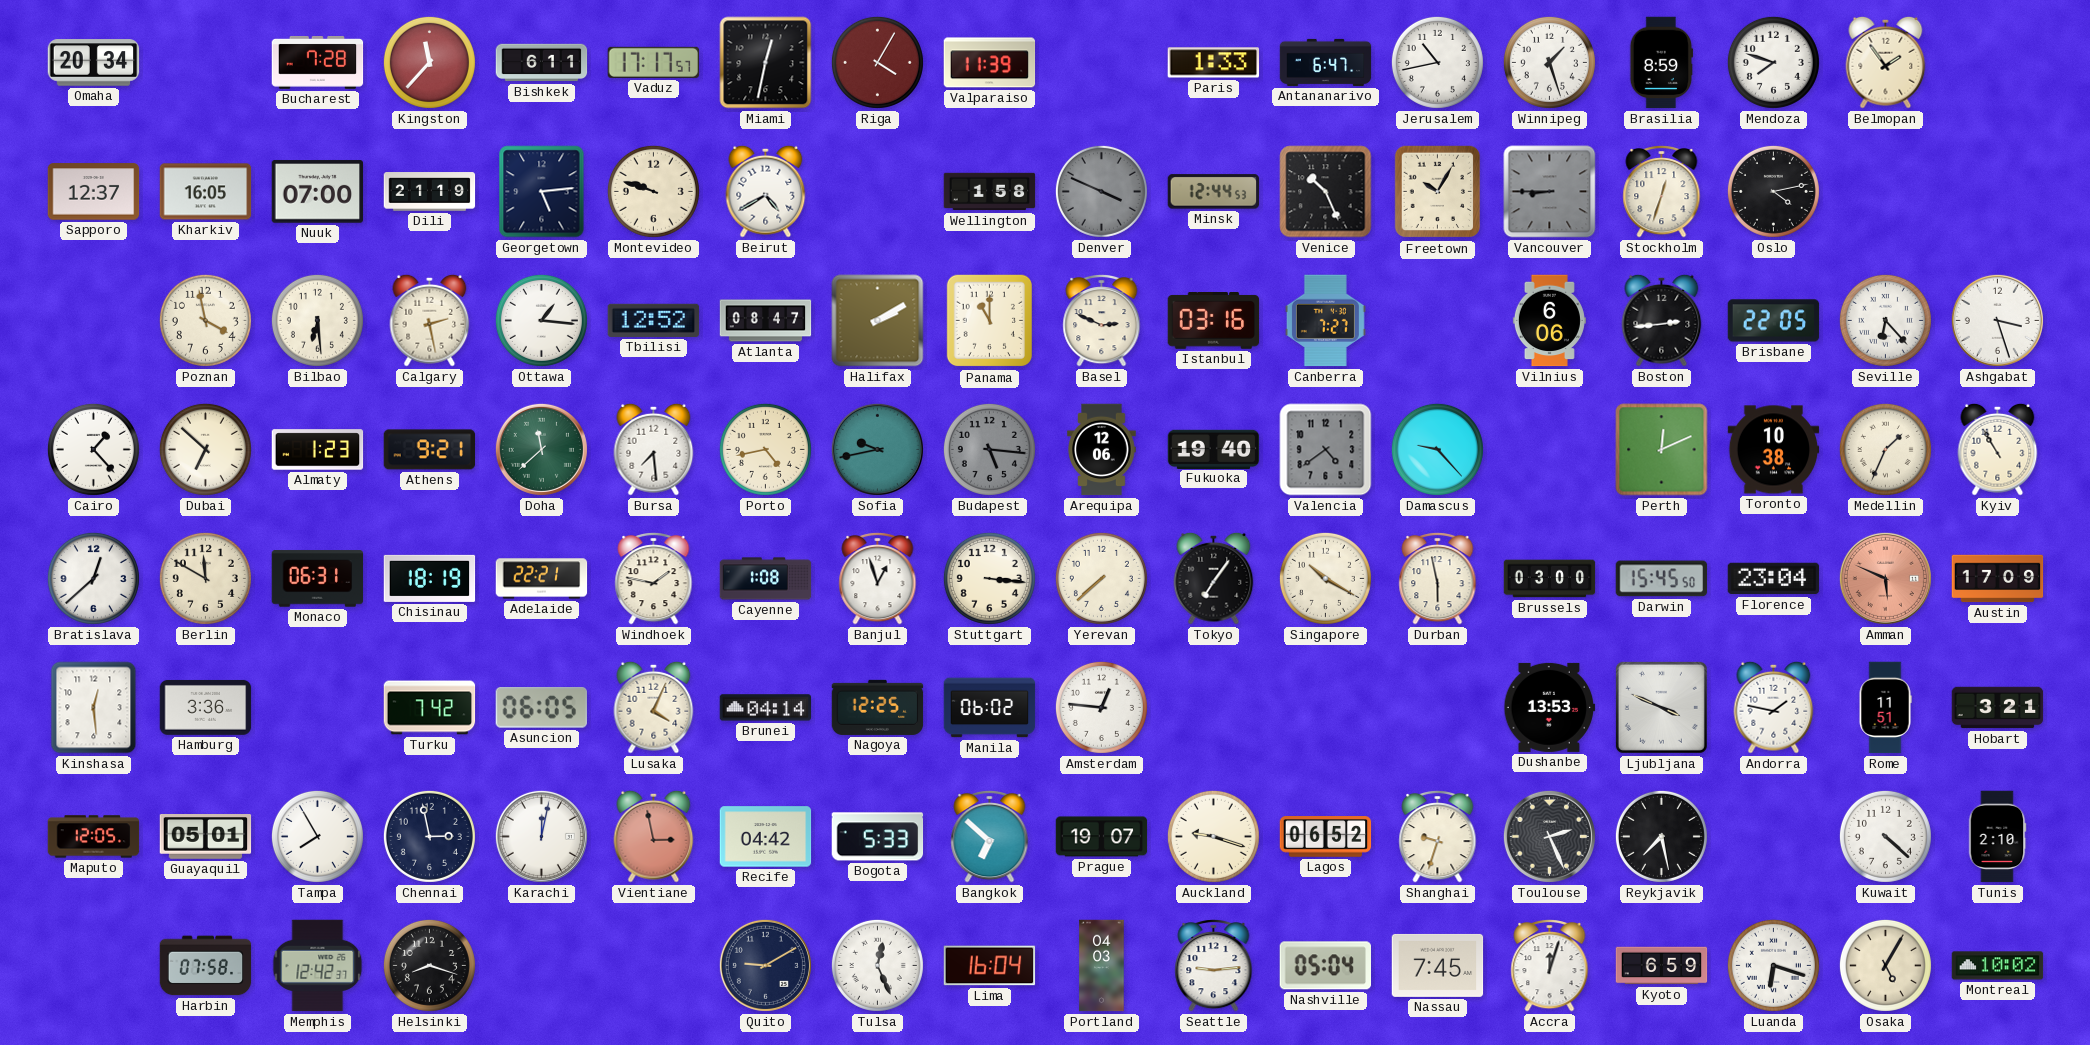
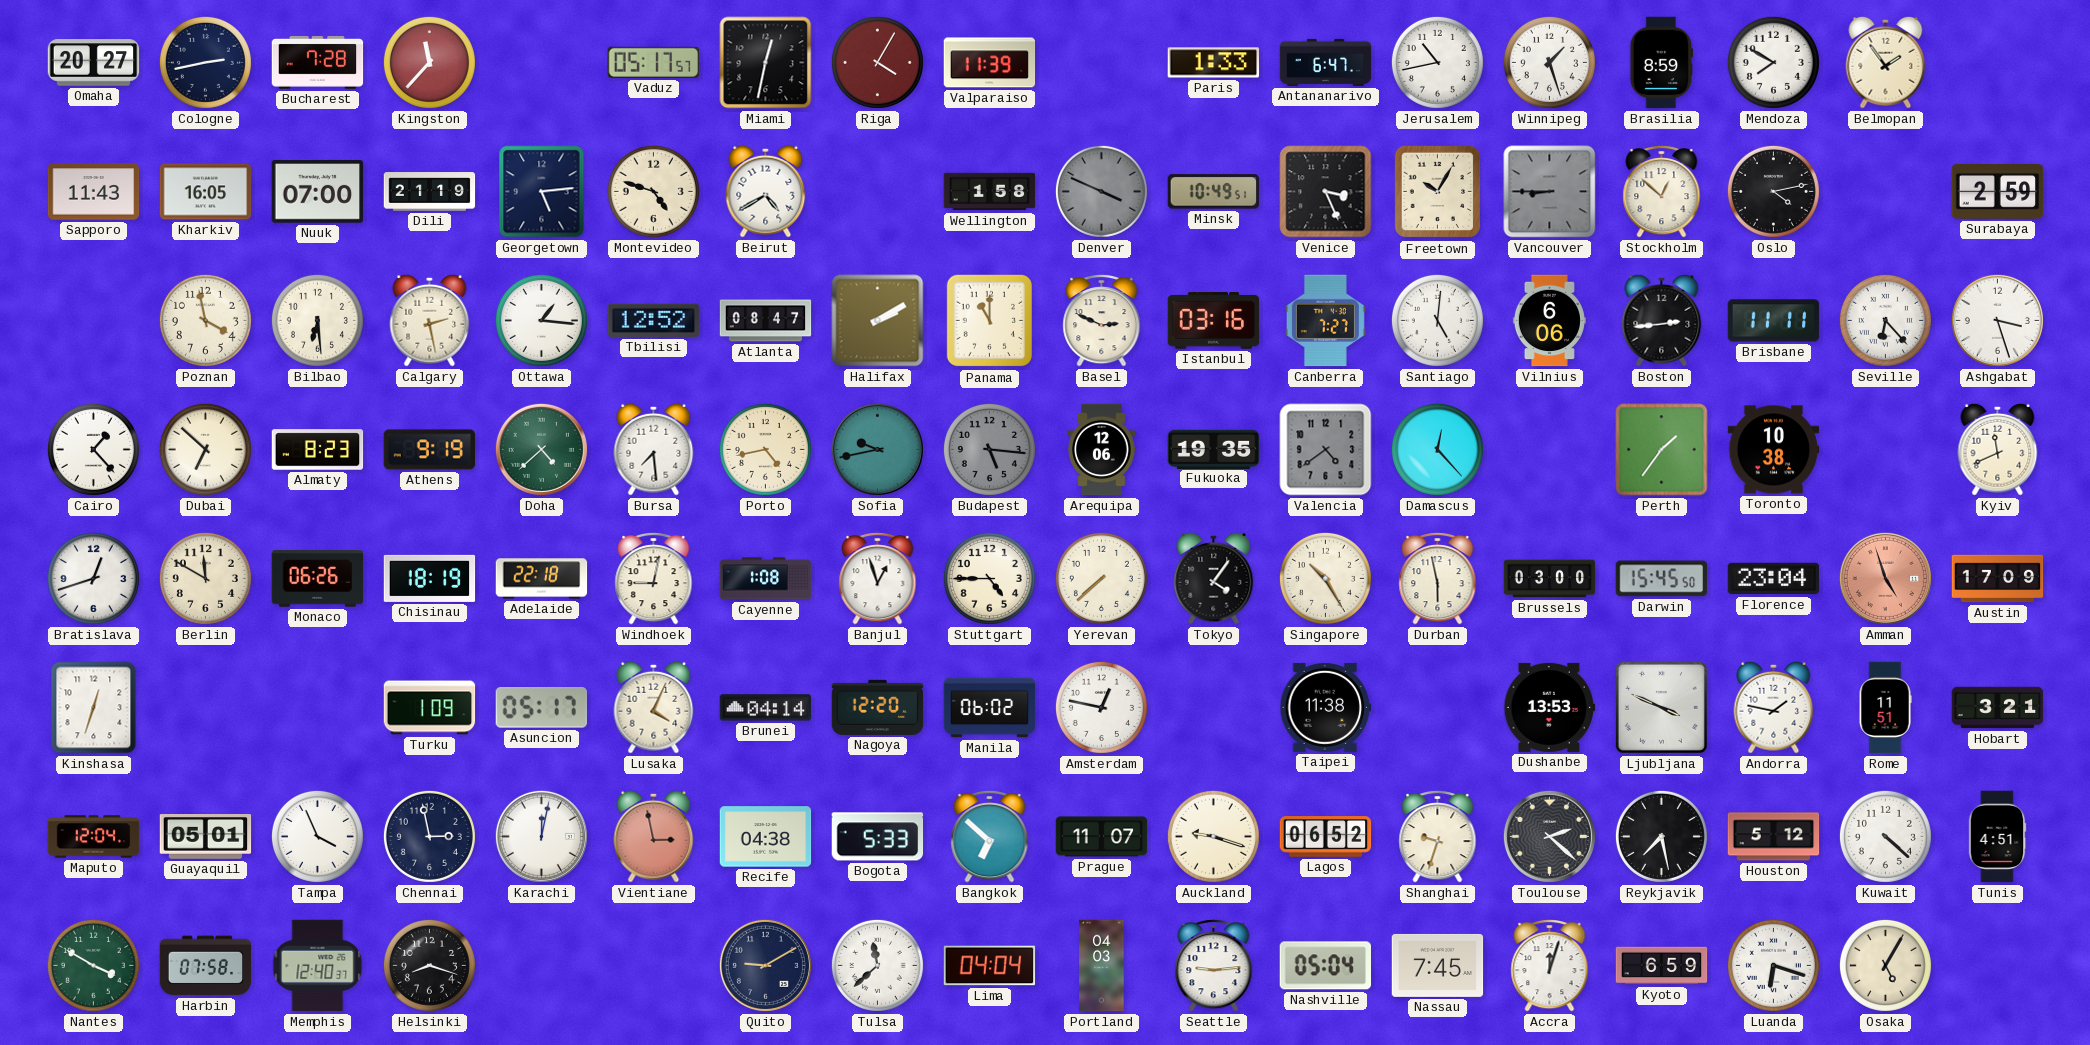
Omaha: 20:34 -> 20:27
Cologne: none -> 2:43
Bishkek: 6:11 -> none
Vaduz: 17:17 -> 05:17
Mendoza: 7:48 -> 7:50
Sapporo: 12:37 -> 11:43
Montevideo: 9:48 -> 4:48
Minsk: 12:44 -> 10:49
Venice: 10:26 -> 3:26
Stockholm: 12:33 -> 12:52
Surabaya: none -> 2:59
Santiago: none -> 5:01
Brisbane: 22:05 -> 11:11
Almaty: 1:23 -> 8:23
Athens: 9:21 -> 9:19
Doha: 11:38 -> 4:38
Fukuoka: 19:40 -> 19:35
Damascus: 9:23 -> 12:23
Perth: 12:11 -> 1:36
Medellin: 1:34 -> none
Kyiv: 10:55 -> 11:41
Bratislava: 12:38 -> 12:42
Monaco: 06:31 -> 06:26
Adelaide: 22:21 -> 22:18
Windhoek: 1:47 -> 9:02
Stuttgart: 3:16 -> 4:45
Tokyo: 7:06 -> 4:06
Singapore: 10:20 -> 10:25
Amman: 5:49 -> 4:57
Kinshasa: 12:29 -> 12:33
Hamburg: 3:36 -> none
Turku: 7:42 -> 1:09
Asuncion: 06:05 -> 05:17
Nagoya: 12:25 -> 12:20
Amsterdam: 12:46 -> 12:47
Taipei: none -> 11:38
Maputo: 12:05 -> 12:04
Tampa: 7:55 -> 3:56
Recife: 04:42 -> 04:38
Prague: 19:07 -> 11:07
Toulouse: 2:26 -> 2:22
Houston: none -> 5:12
Tunis: 2:10 -> 4:51
Nantes: none -> 3:50
Memphis: 12:42 -> 12:40
Tulsa: 12:26 -> 11:38
Lima: 16:04 -> 04:04
Montreal: 10:02 -> none
